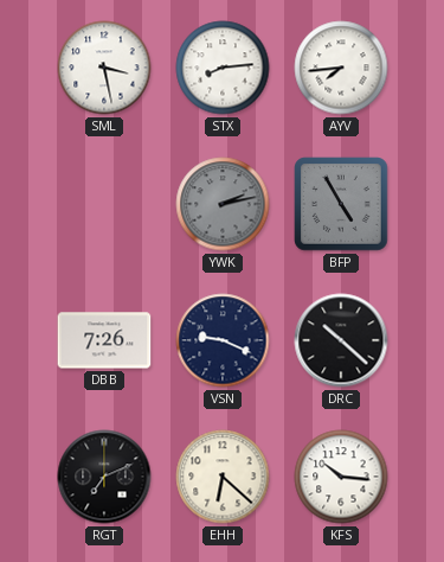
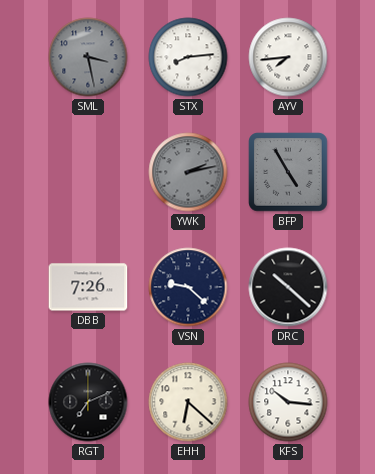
SML dial: white -> grey
VSN: 9:19 -> 9:22
